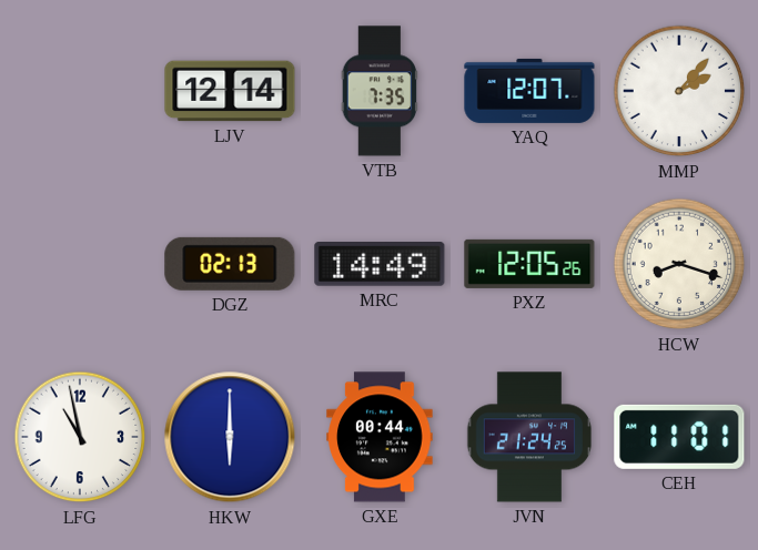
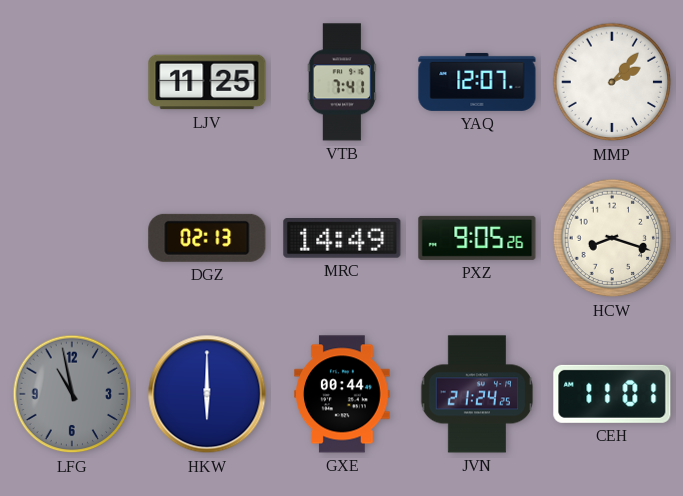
LJV: 12:14 -> 11:25
VTB: 7:35 -> 7:41
PXZ: 12:05 -> 9:05
LFG dial: white -> grey
